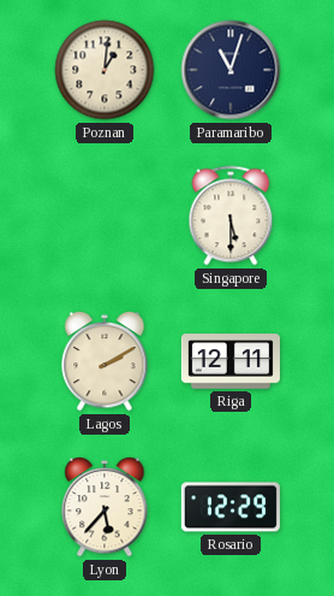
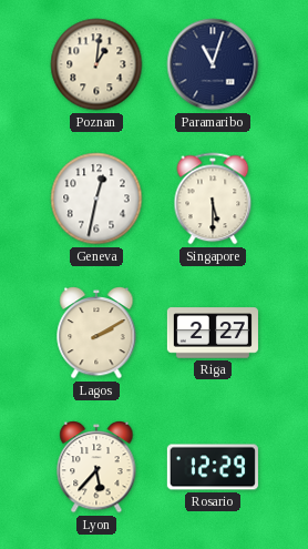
Geneva: none -> 12:32
Riga: 12:11 -> 2:27
